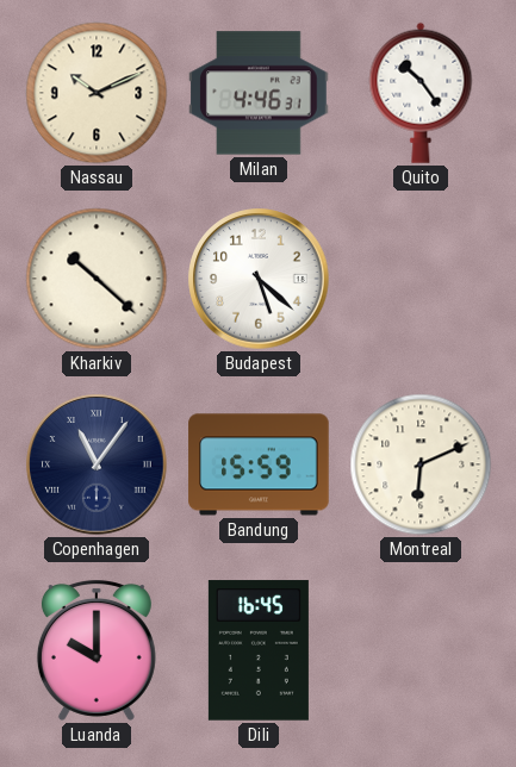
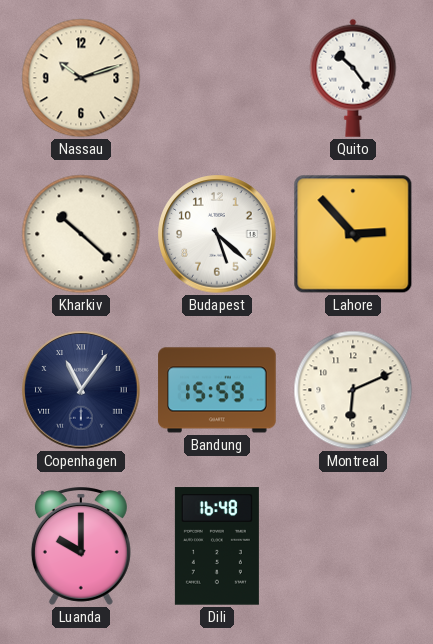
Nassau: 10:11 -> 10:12
Milan: 4:46 -> none
Lahore: none -> 2:53
Dili: 16:45 -> 16:48
